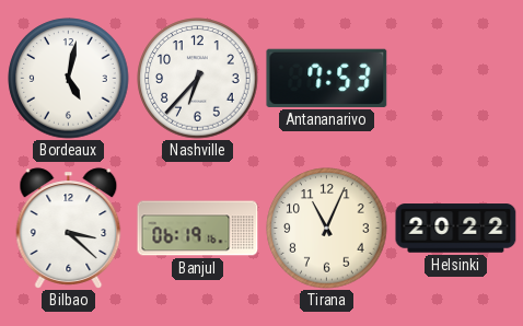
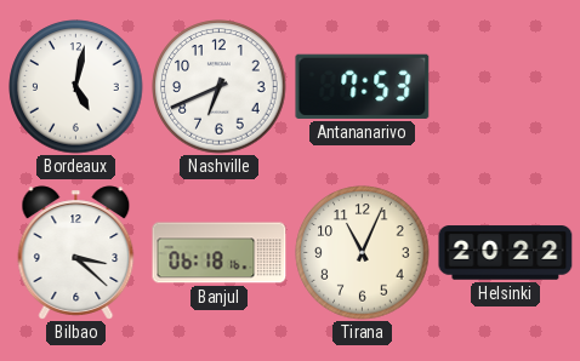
Nashville: 6:37 -> 6:41
Banjul: 06:19 -> 06:18
